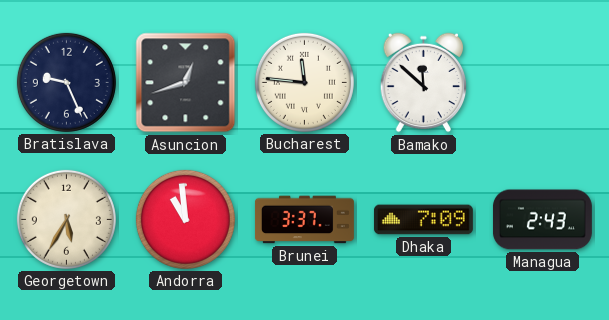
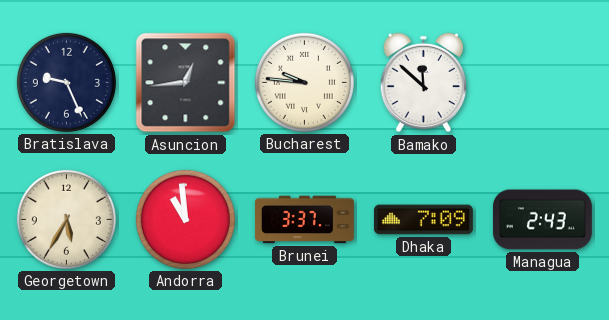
Asuncion: 12:42 -> 12:44
Bucharest: 11:46 -> 9:46
